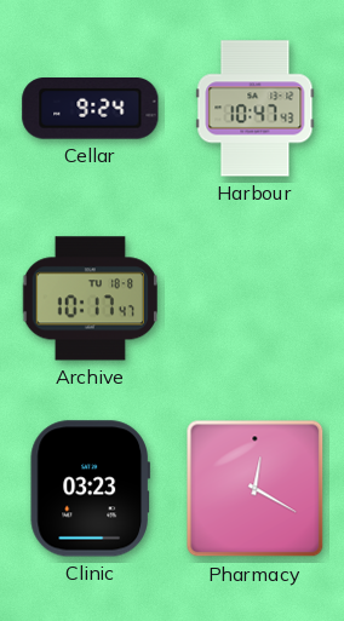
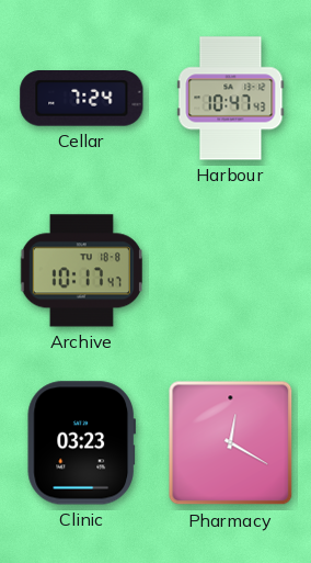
Cellar: 9:24 -> 7:24
